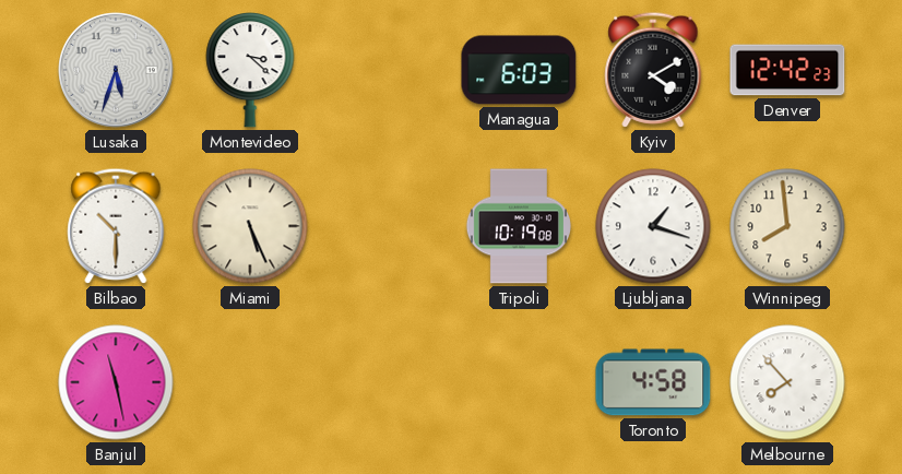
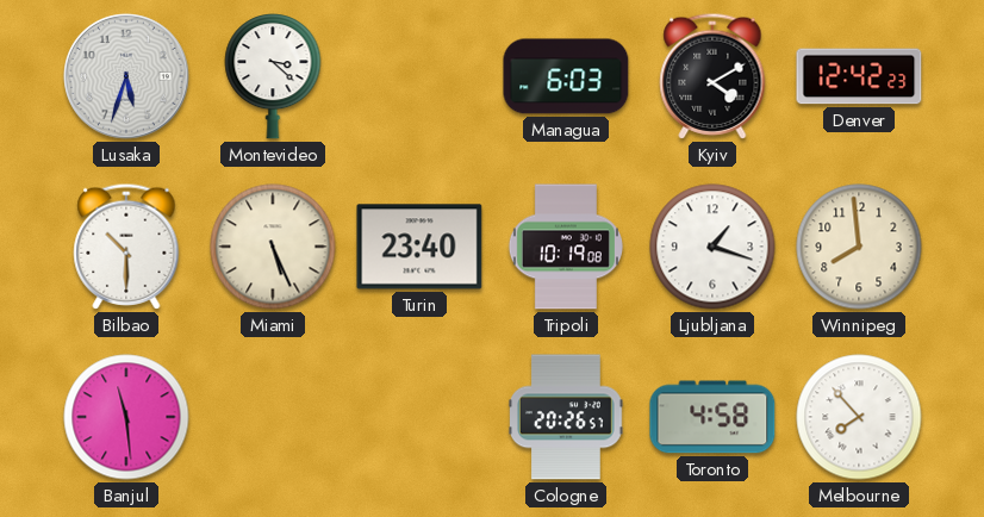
Turin: none -> 23:40
Banjul: 11:28 -> 11:29
Cologne: none -> 20:26
